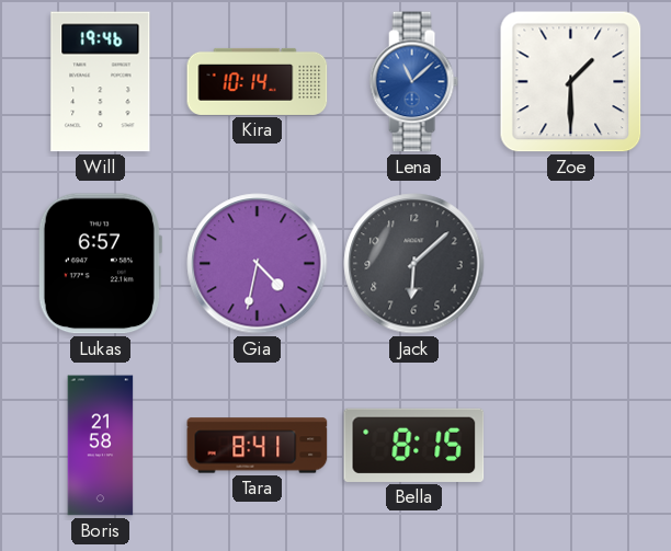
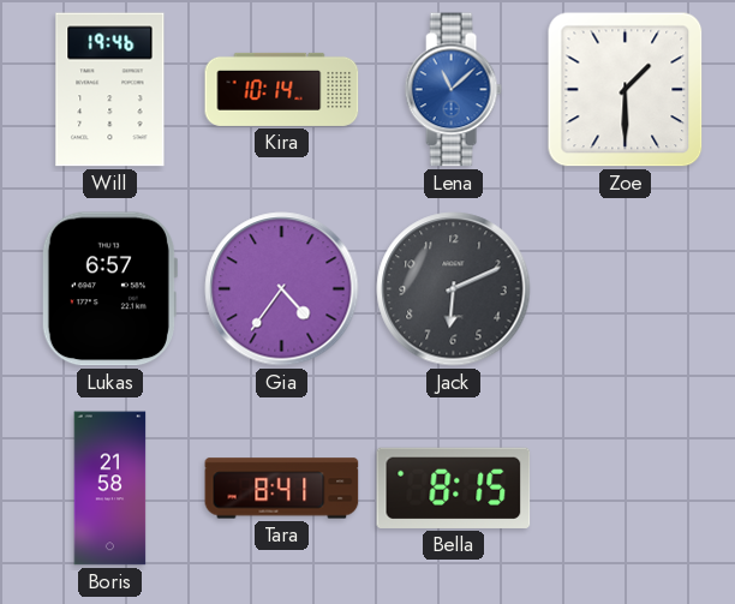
Gia: 4:32 -> 4:36
Jack: 6:08 -> 6:11
